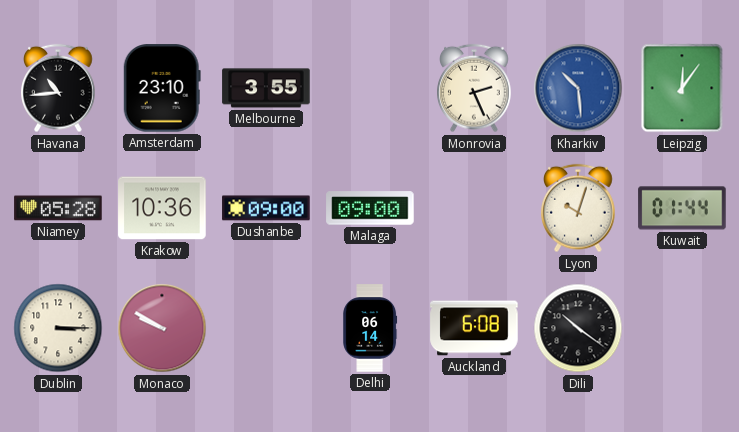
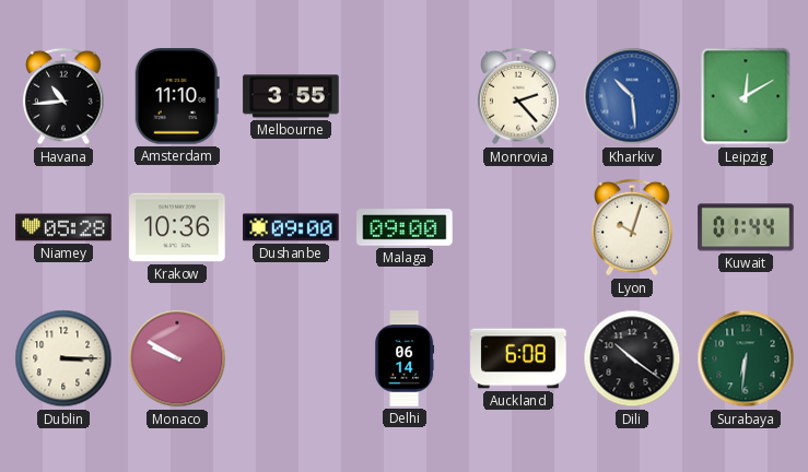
Amsterdam: 23:10 -> 11:10
Monrovia: 2:26 -> 2:23
Leipzig: 12:06 -> 12:10
Surabaya: none -> 6:31
